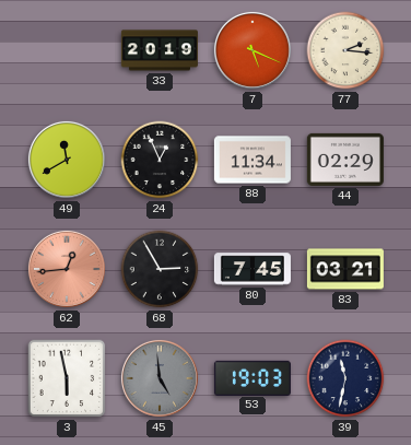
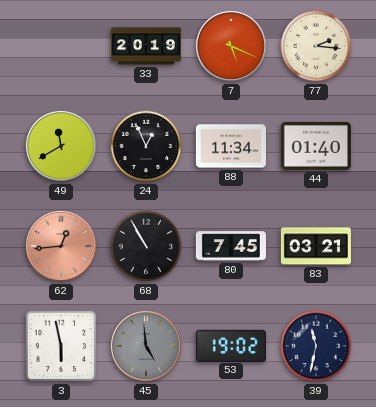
44: 02:29 -> 01:40
68: 2:55 -> 10:55
53: 19:03 -> 19:02
